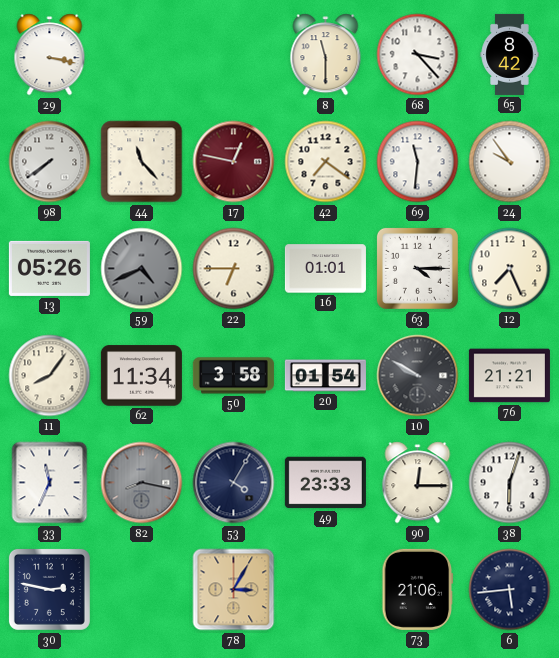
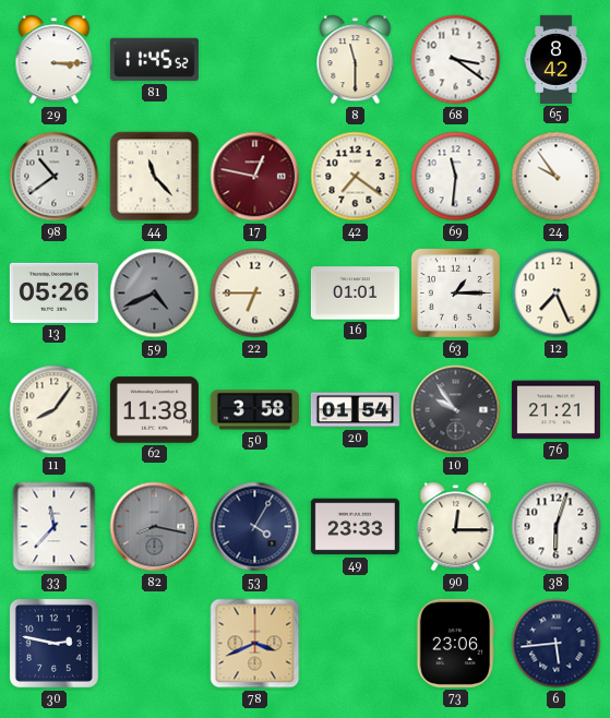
29: 3:17 -> 3:15
81: none -> 11:45
68: 3:23 -> 3:21
98: 7:39 -> 10:39
63: 4:15 -> 1:15
62: 11:34 -> 11:38
10: 9:50 -> 9:54
33: 11:34 -> 11:37
78: 3:05 -> 3:41
73: 21:06 -> 23:06
